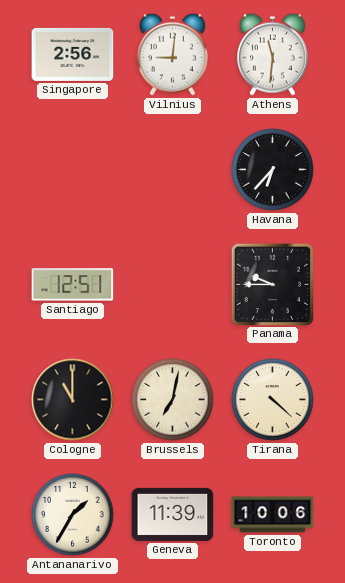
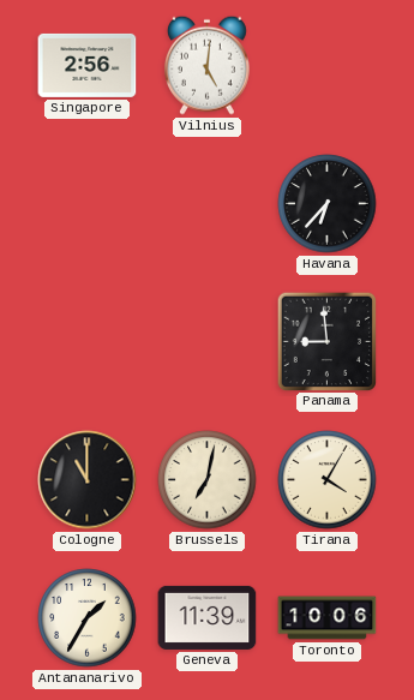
Vilnius: 9:01 -> 5:01
Athens: 11:31 -> none
Santiago: 12:51 -> none
Panama: 9:45 -> 8:59
Tirana: 4:22 -> 4:05
